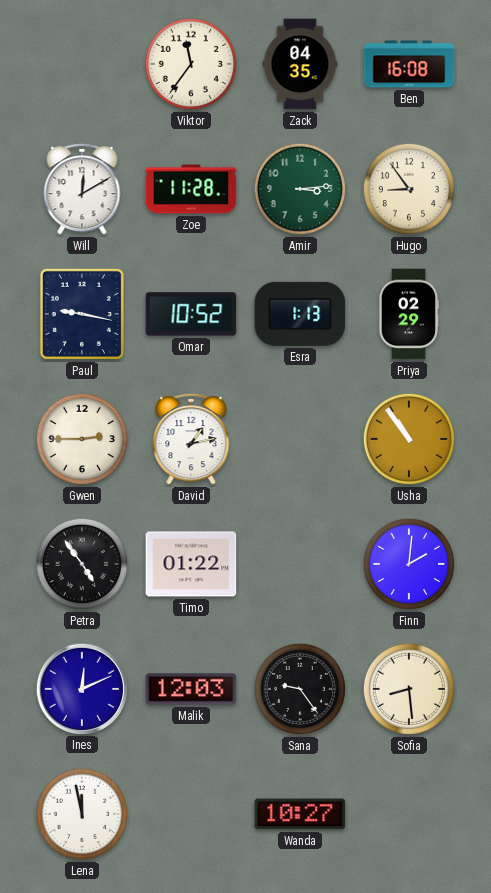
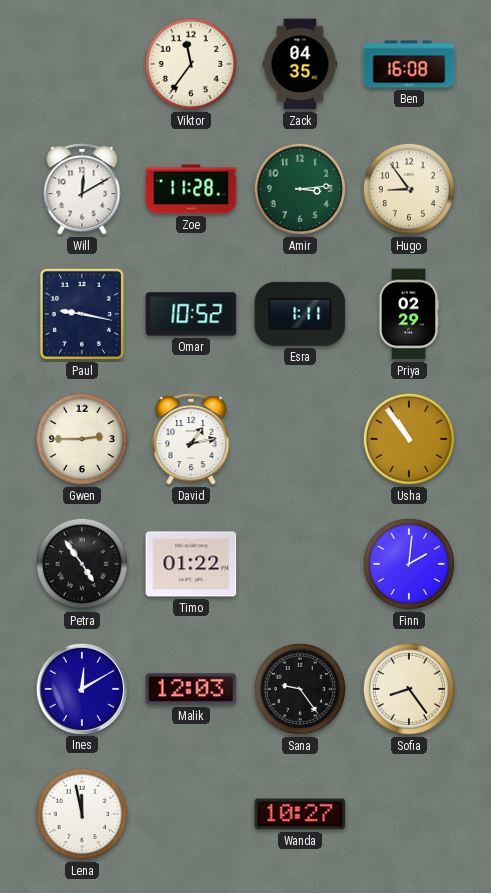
Esra: 1:13 -> 1:11
Ines: 12:11 -> 12:10
Sofia: 8:29 -> 8:24
